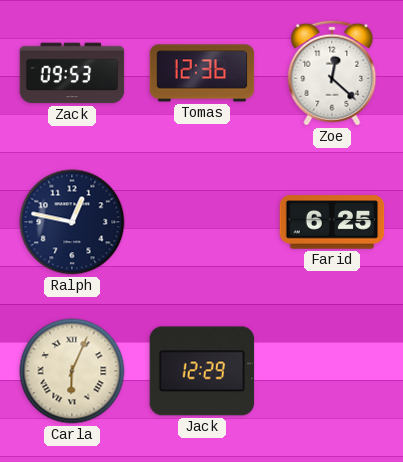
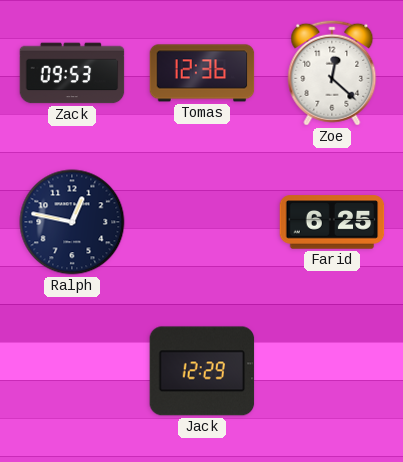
Carla: 6:04 -> none
